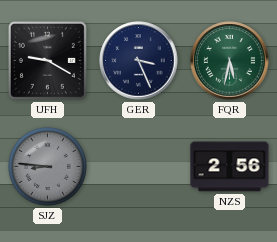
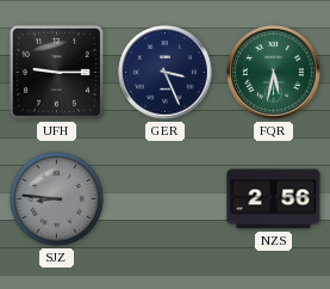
UFH: 9:20 -> 9:15
